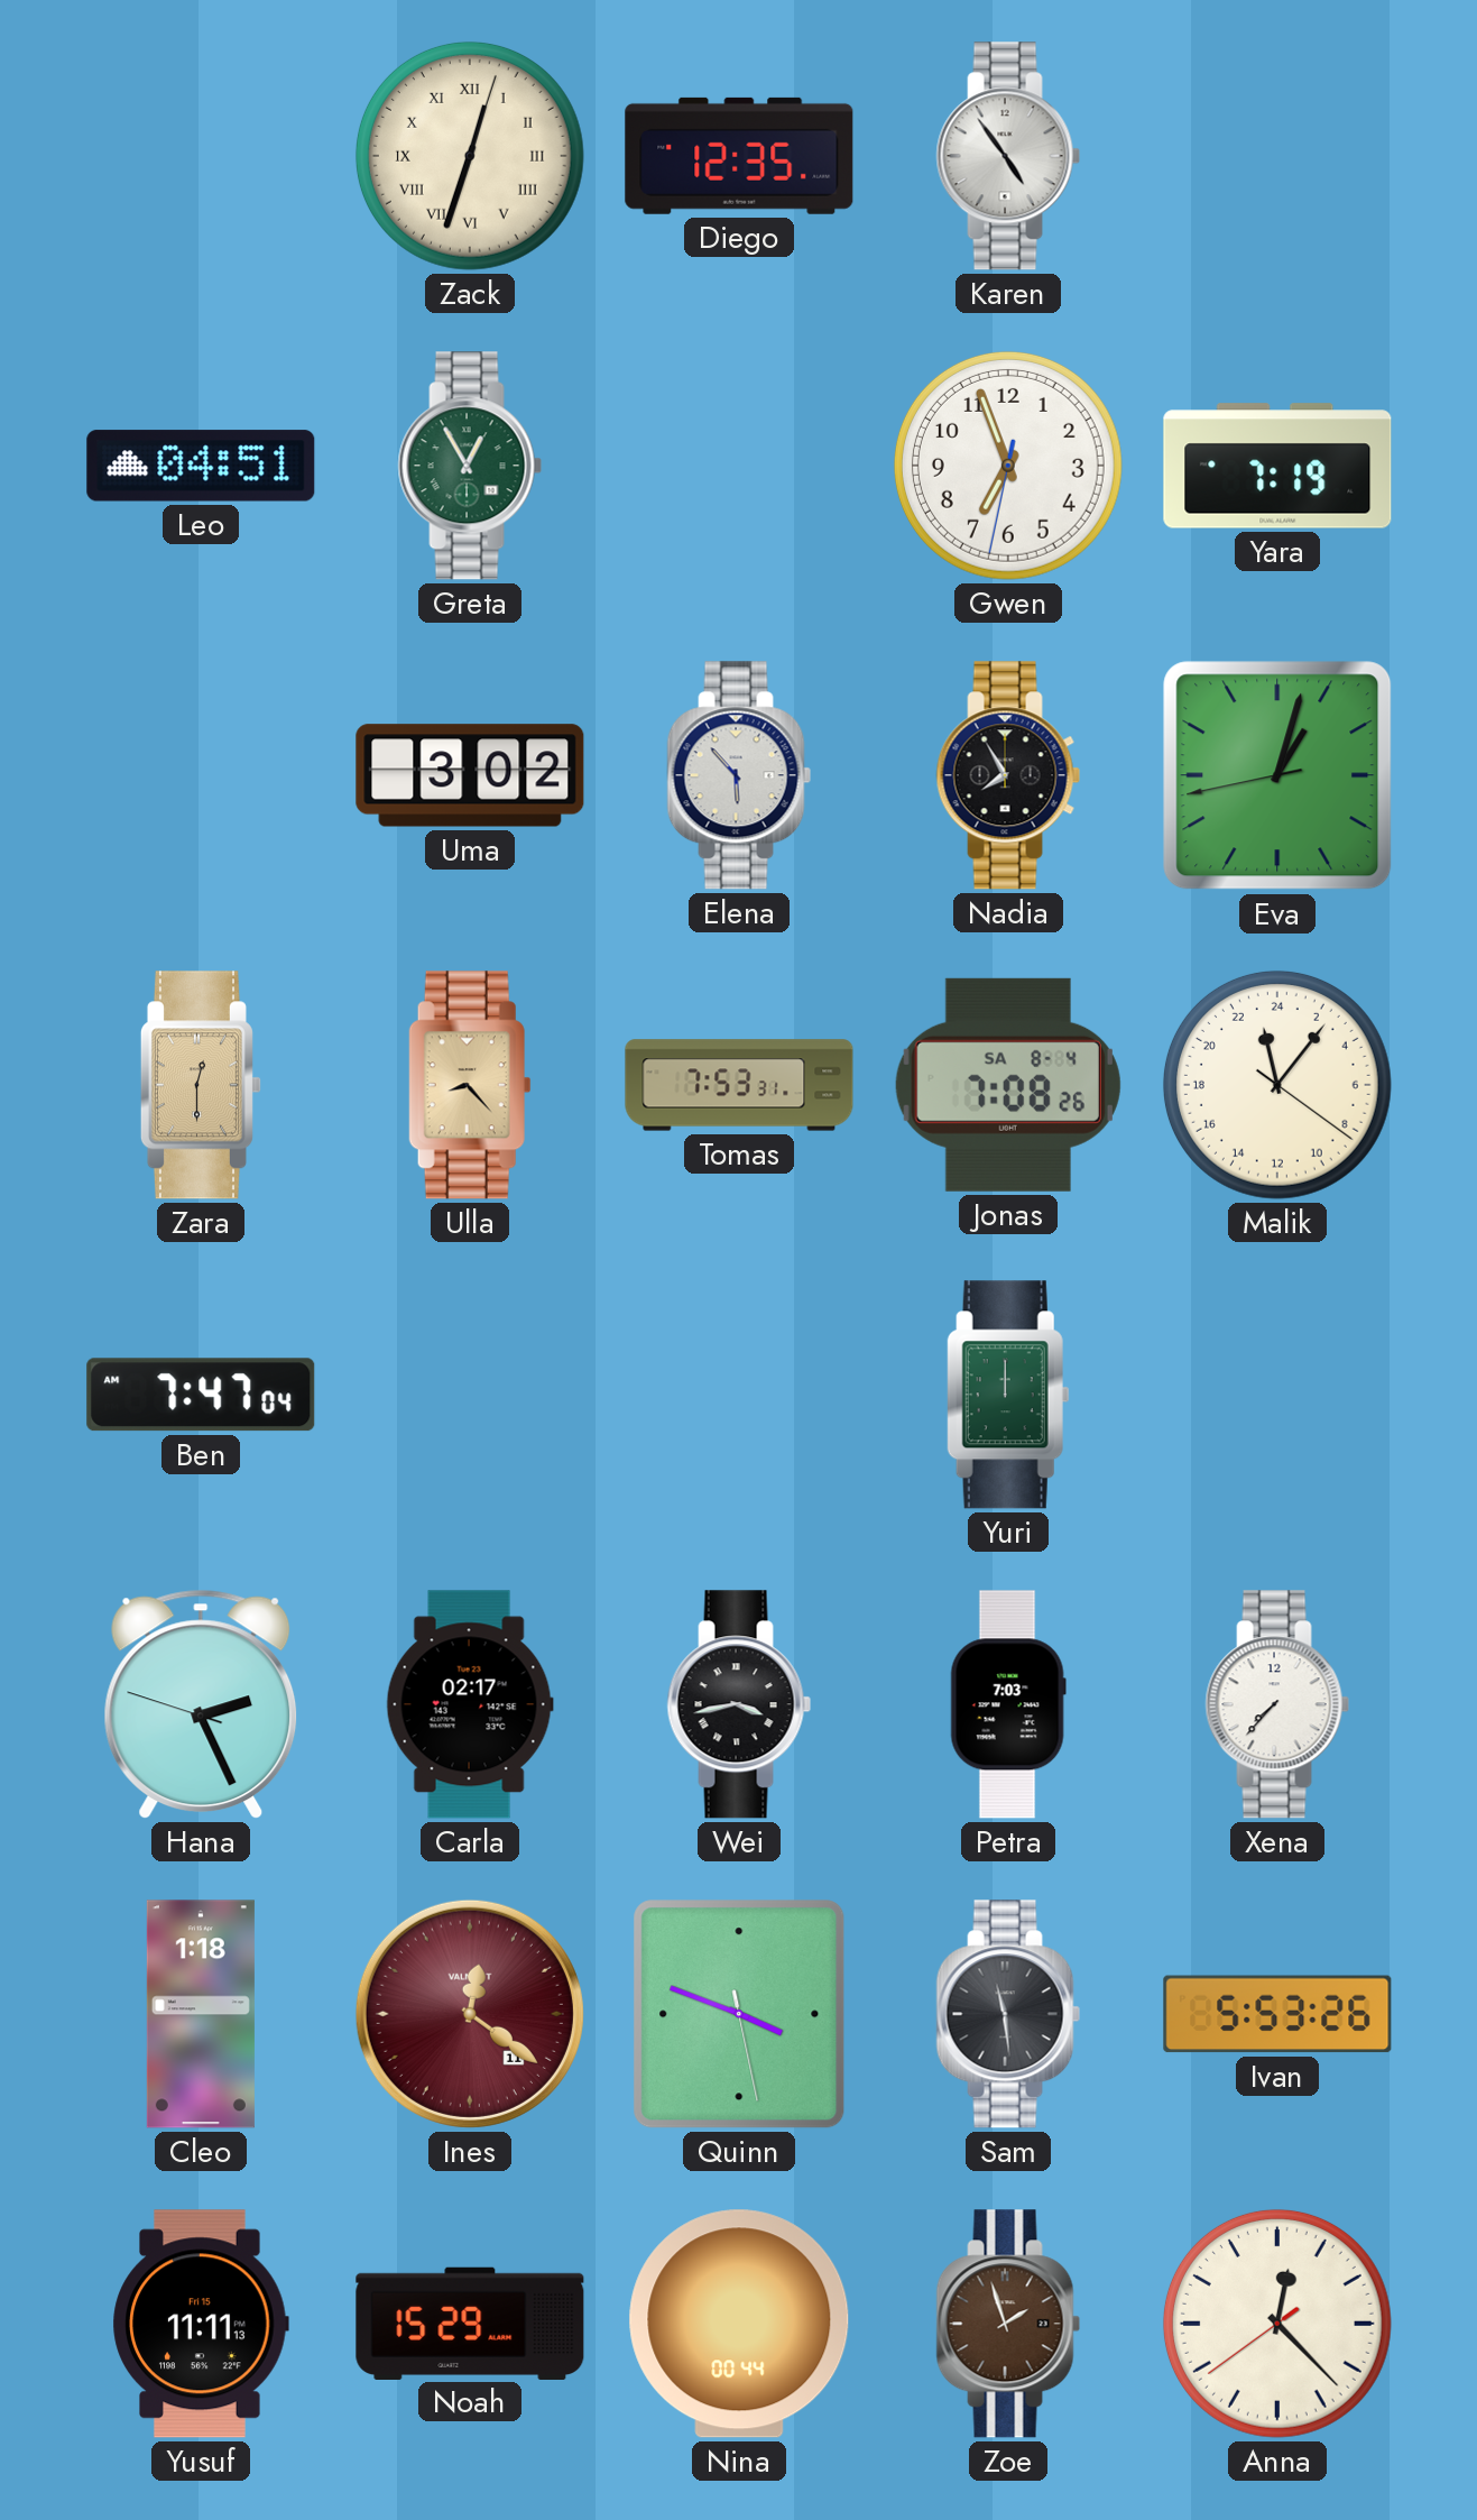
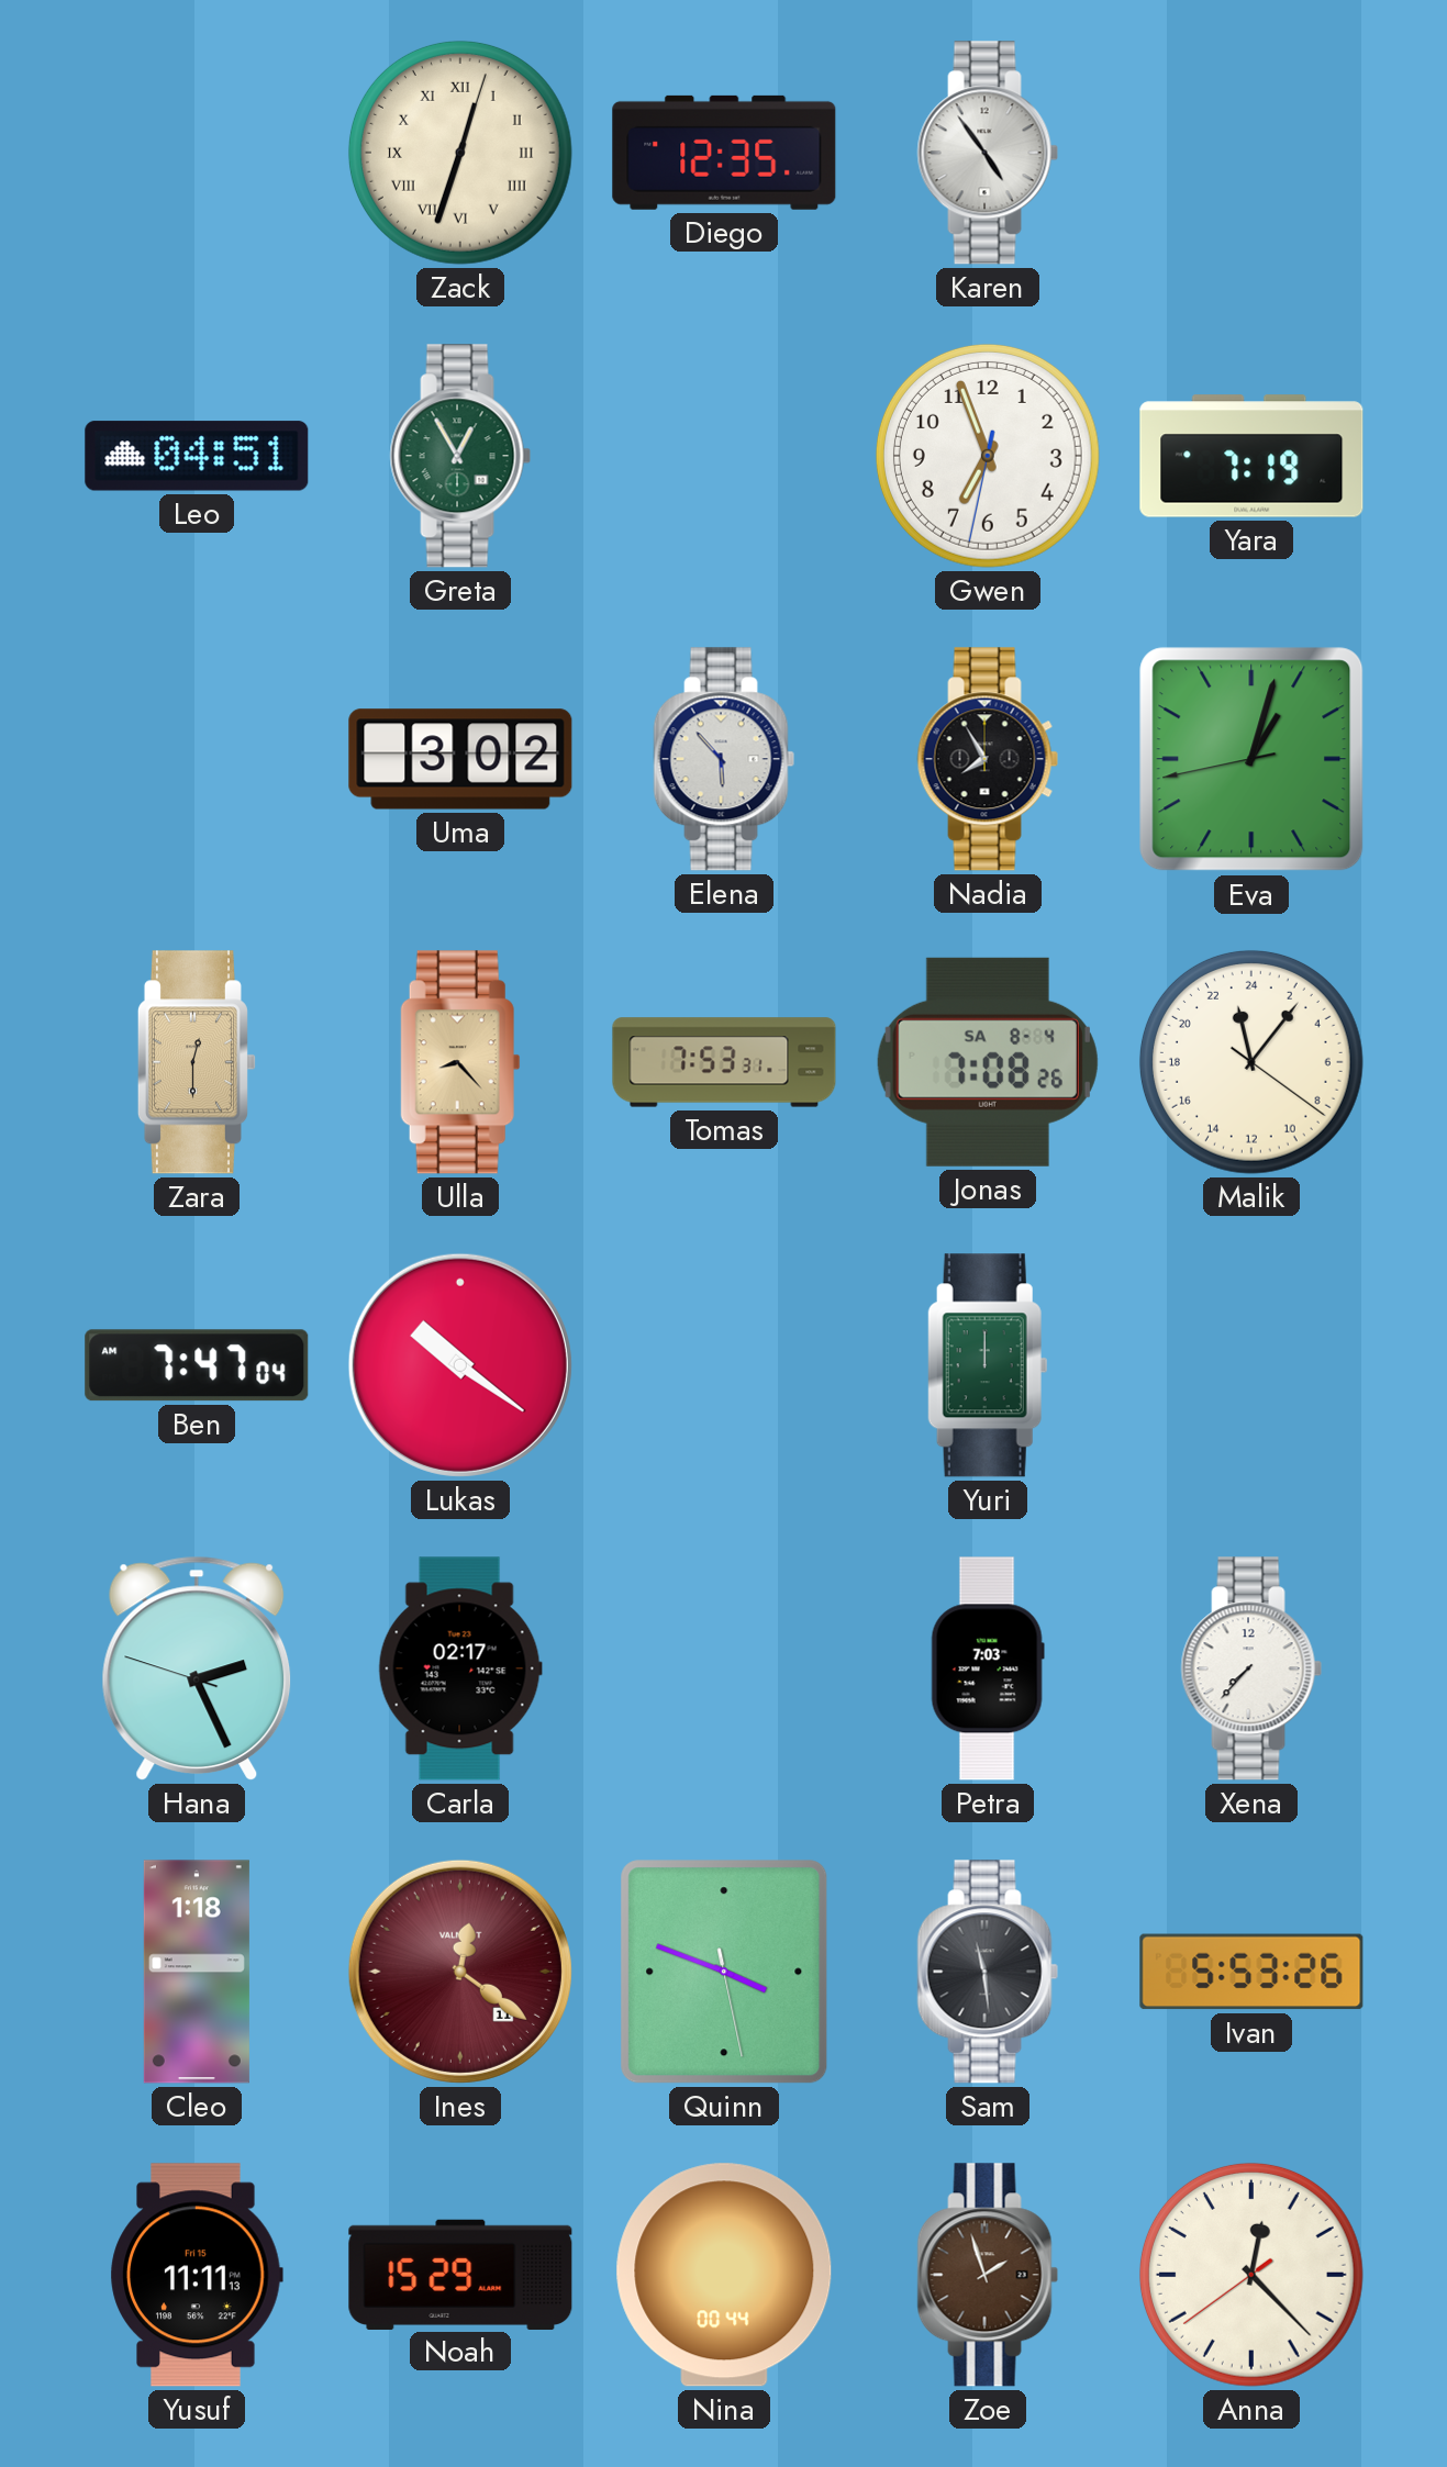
Lukas: none -> 10:21
Wei: 3:43 -> none
